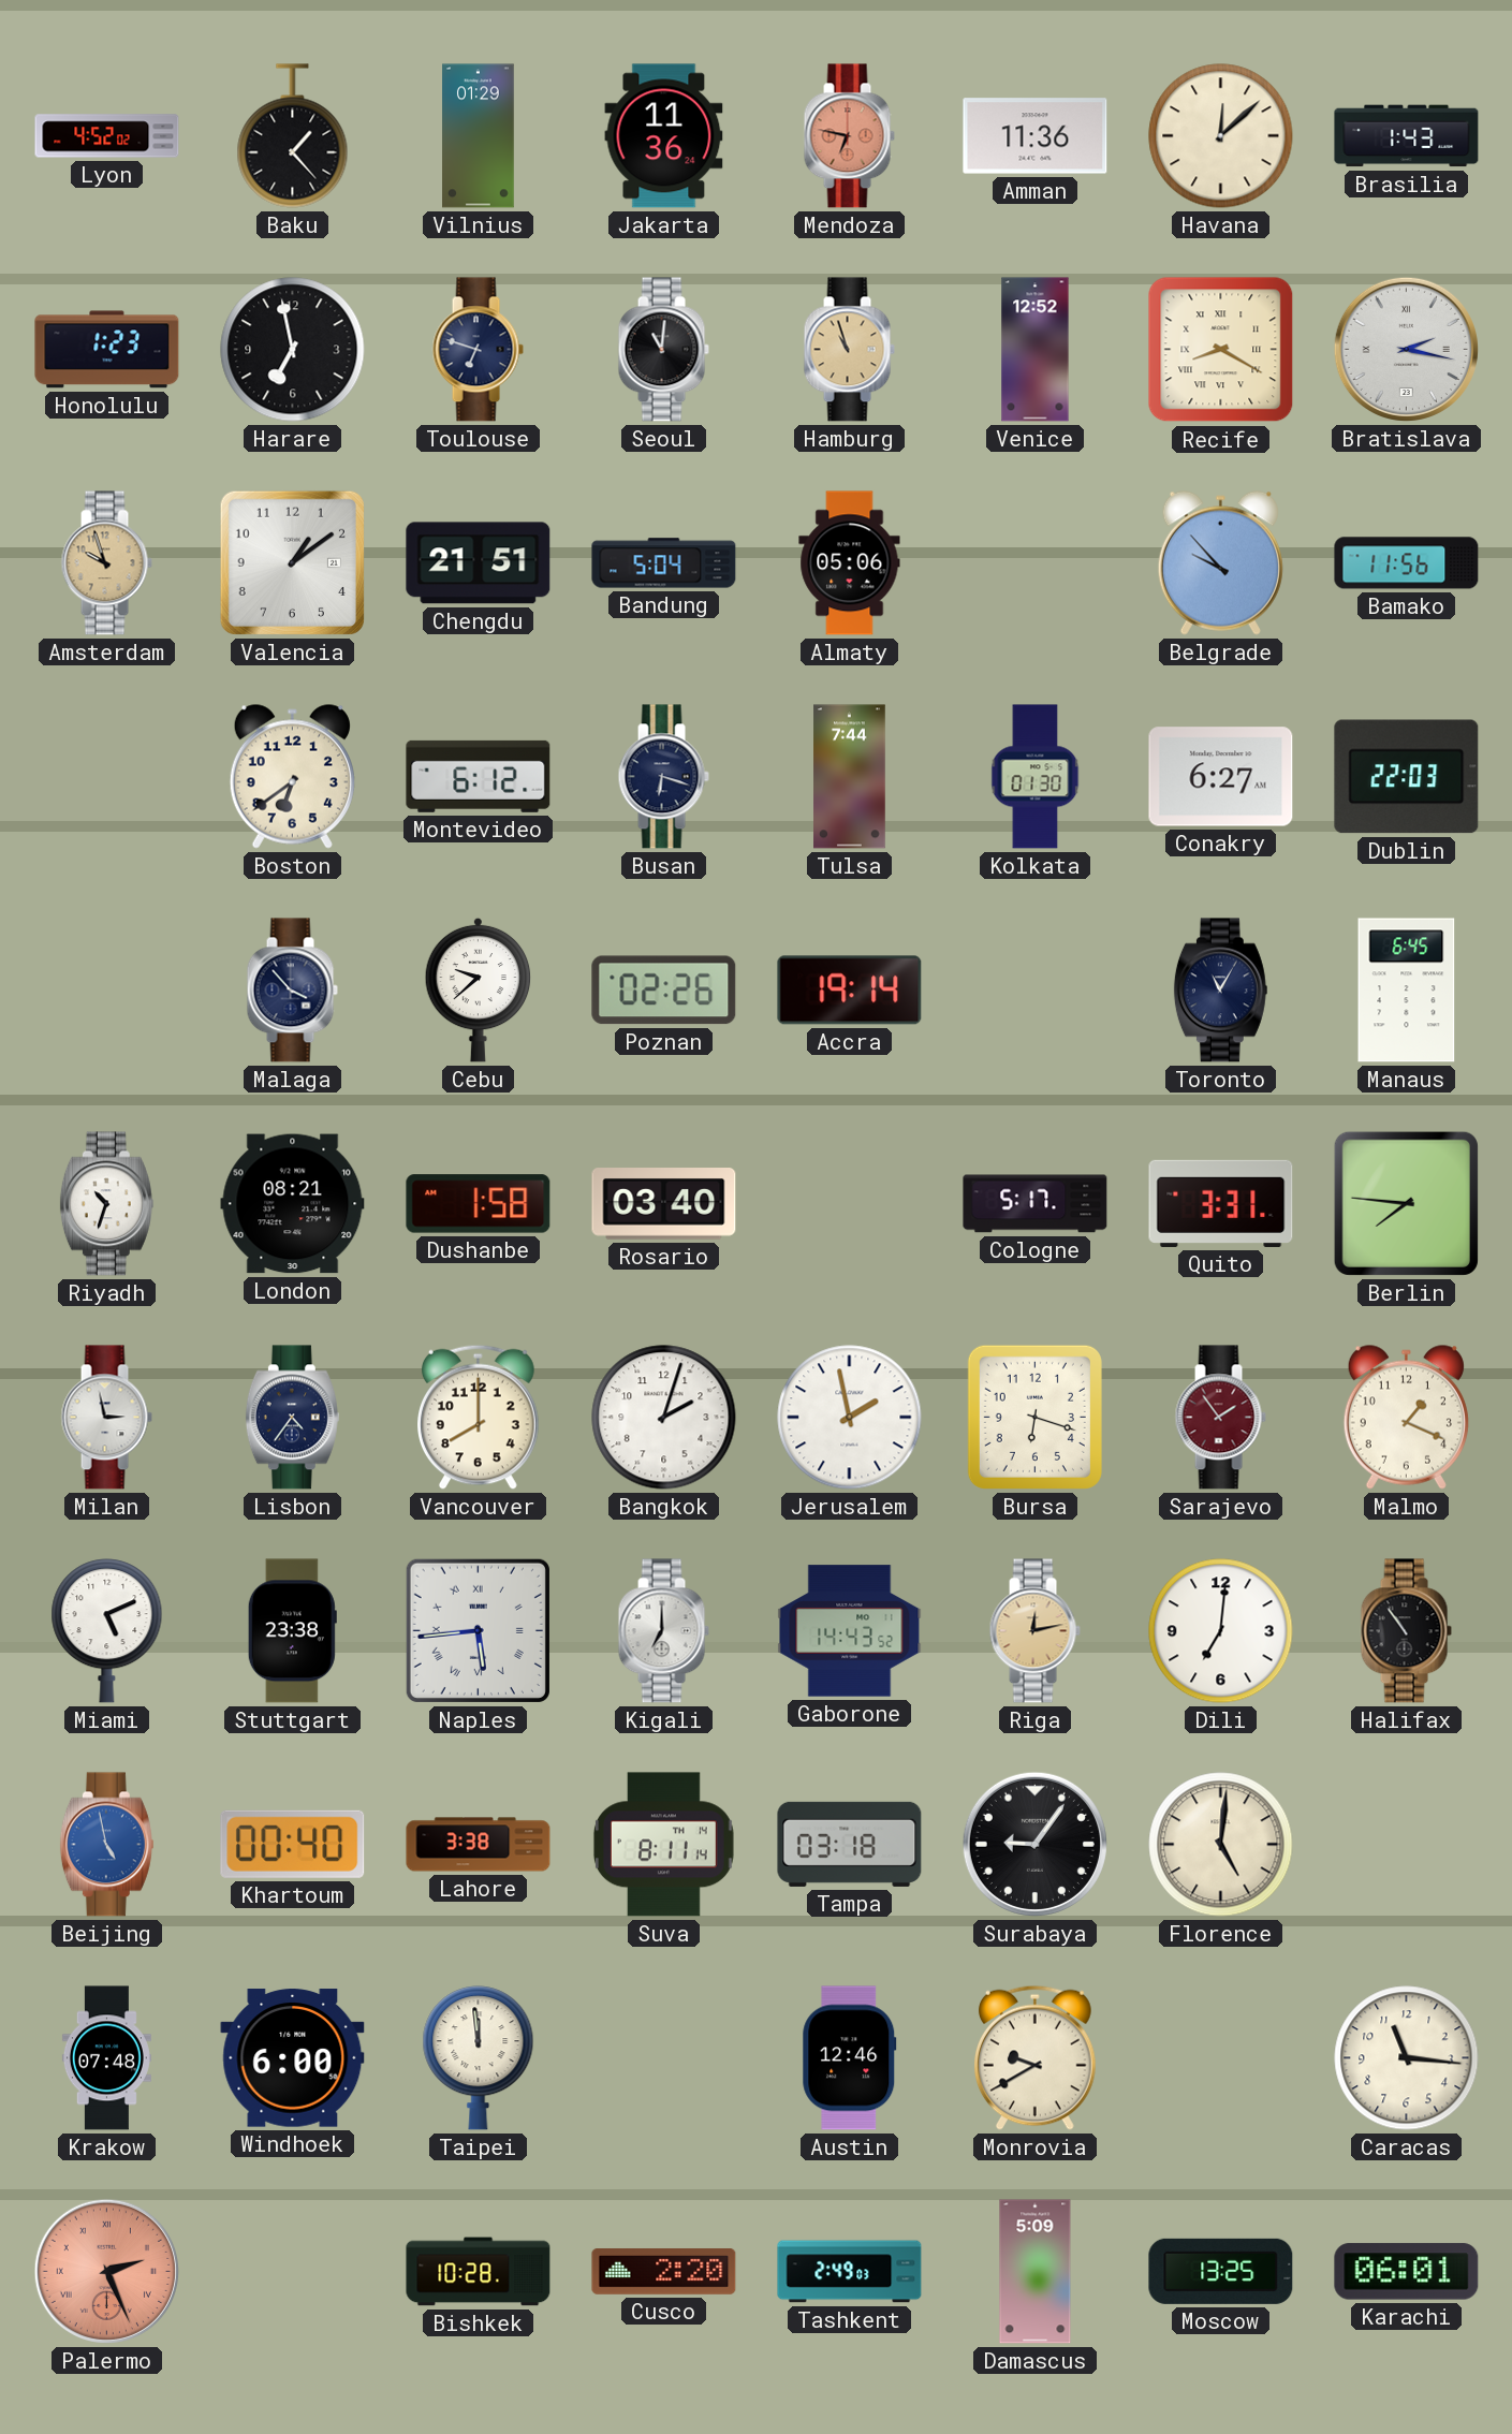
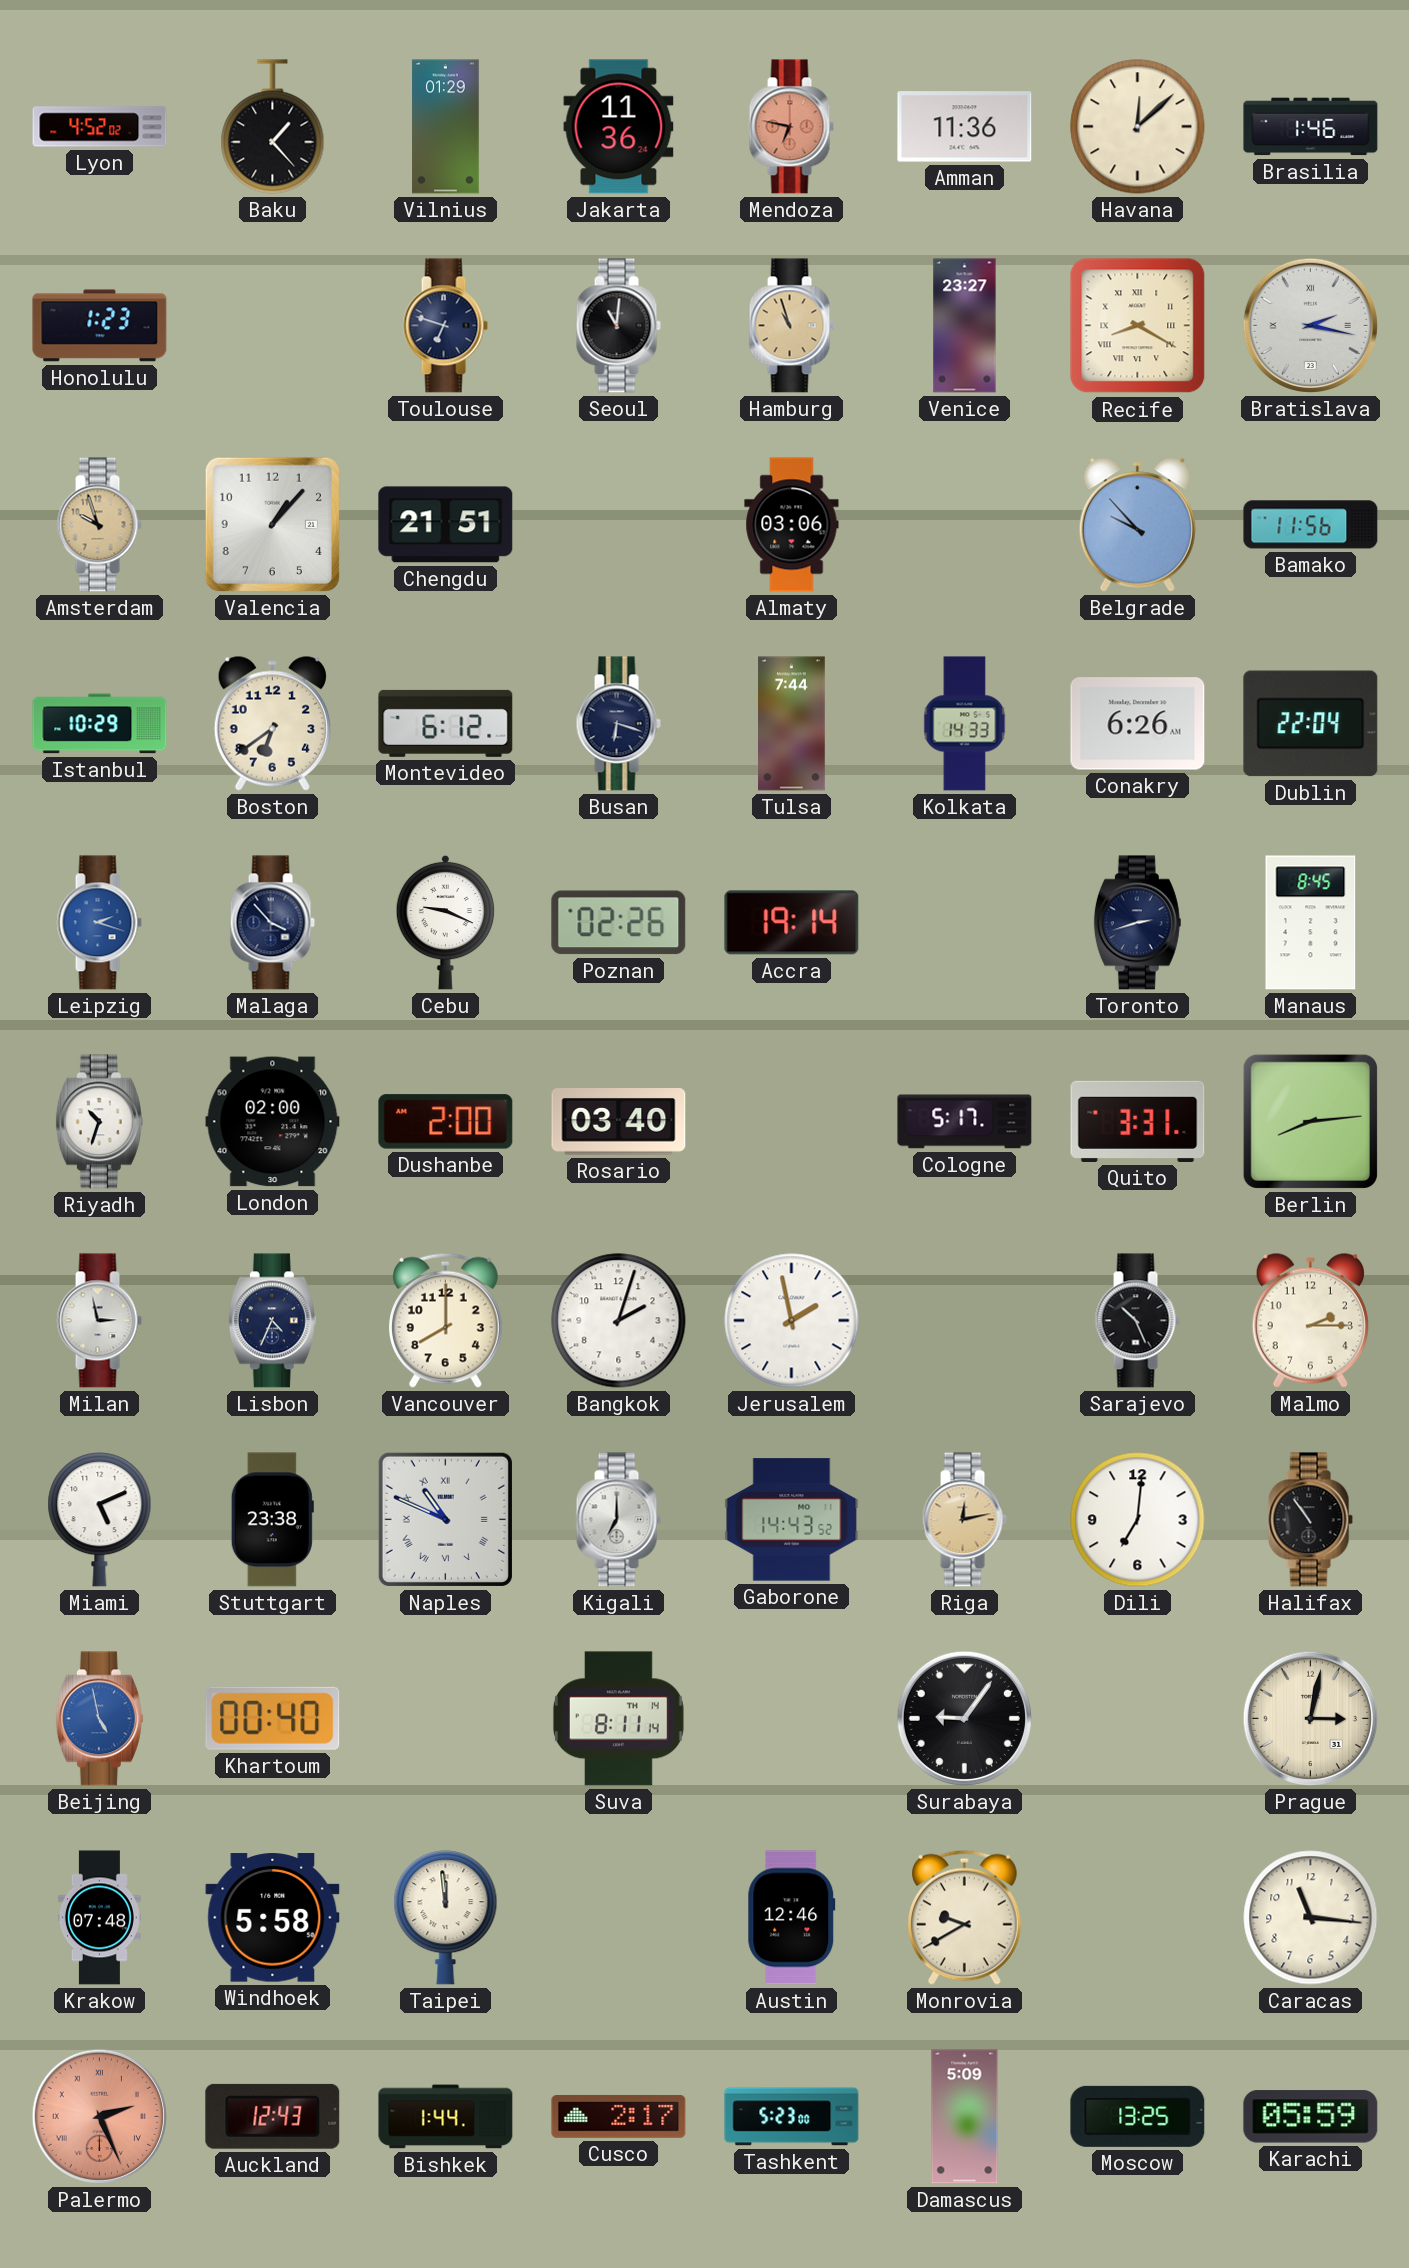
Brasilia: 1:43 -> 1:46
Harare: 6:58 -> none
Venice: 12:52 -> 23:27
Valencia: 1:09 -> 1:07
Bandung: 5:04 -> none
Almaty: 05:06 -> 03:06
Istanbul: none -> 10:29
Kolkata: 01:30 -> 14:33
Conakry: 6:27 -> 6:26
Dublin: 22:03 -> 22:04
Leipzig: none -> 2:18
Cebu: 9:38 -> 9:19
Toronto: 11:05 -> 2:42
Manaus: 6:45 -> 8:45
London: 08:21 -> 02:00
Dushanbe: 1:58 -> 2:00
Berlin: 7:46 -> 8:14
Lisbon: 4:36 -> 4:34
Bursa: 6:18 -> none
Sarajevo: 1:54 -> 10:26
Sarajevo dial: burgundy -> black
Malmo: 1:19 -> 2:15
Naples: 5:44 -> 10:49
Lahore: 3:38 -> none
Tampa: 03:18 -> none
Florence: 5:01 -> none
Prague: none -> 3:02
Windhoek: 6:00 -> 5:58
Auckland: none -> 12:43
Bishkek: 10:28 -> 1:44
Cusco: 2:20 -> 2:17
Tashkent: 2:49 -> 5:23
Karachi: 06:01 -> 05:59
